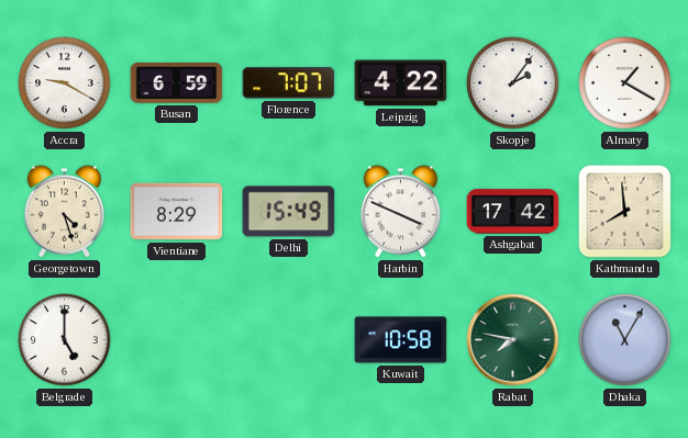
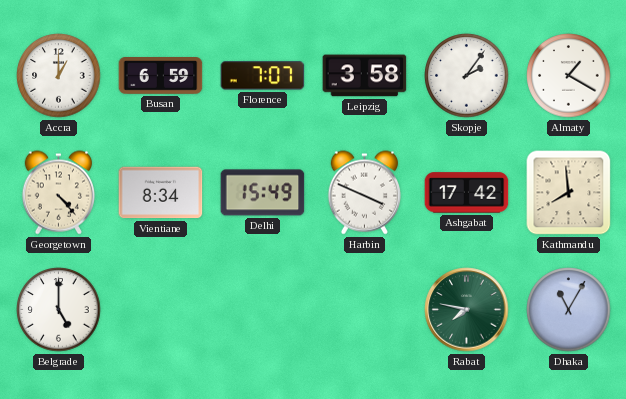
Accra: 9:20 -> 1:00
Leipzig: 4:22 -> 3:58
Georgetown: 4:27 -> 4:23
Vientiane: 8:29 -> 8:34
Kuwait: 10:58 -> none
